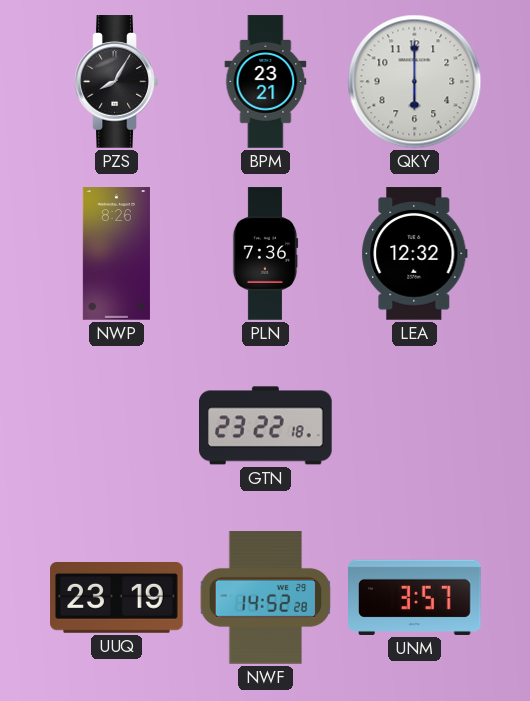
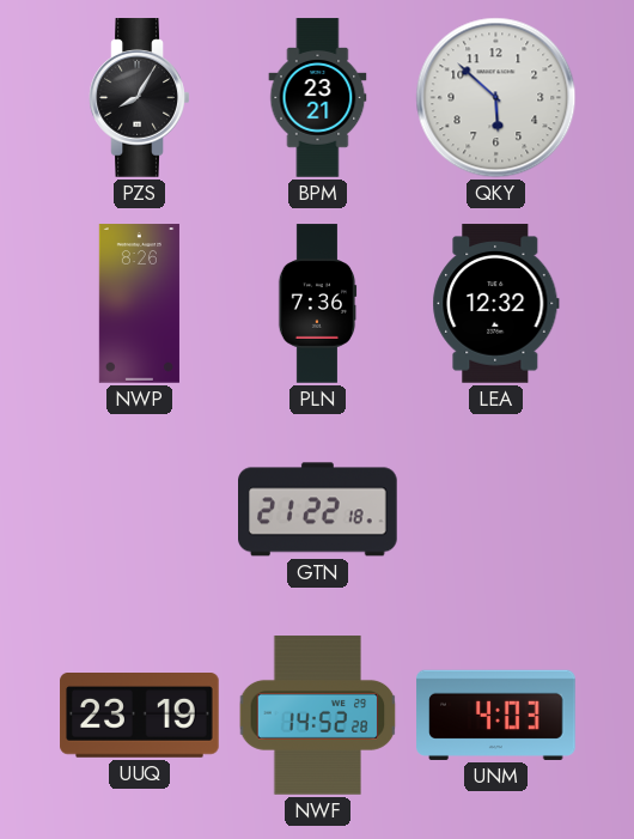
QKY: 6:00 -> 5:52
GTN: 23:22 -> 21:22
UNM: 3:57 -> 4:03
